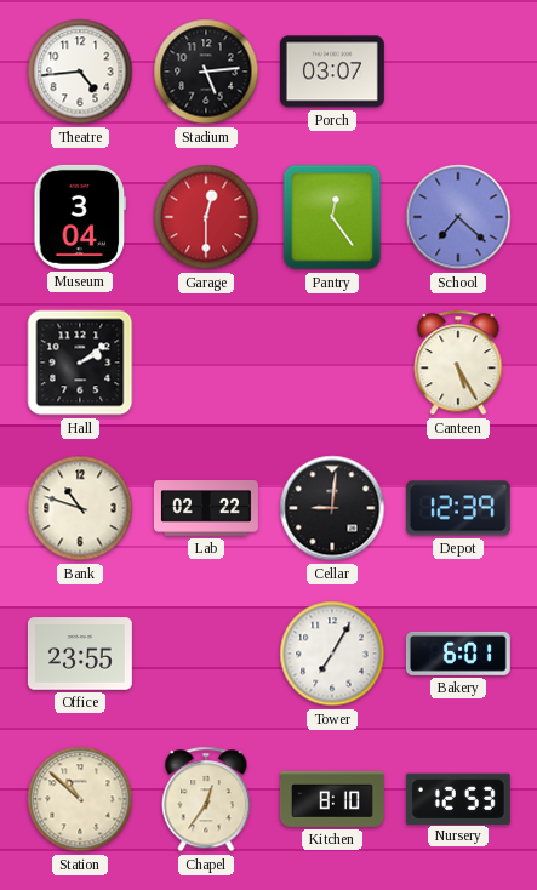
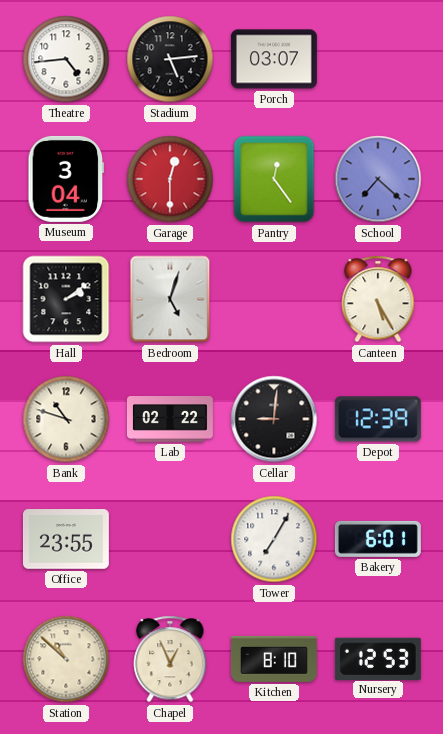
Bedroom: none -> 5:03
Chapel: 12:36 -> 12:56
